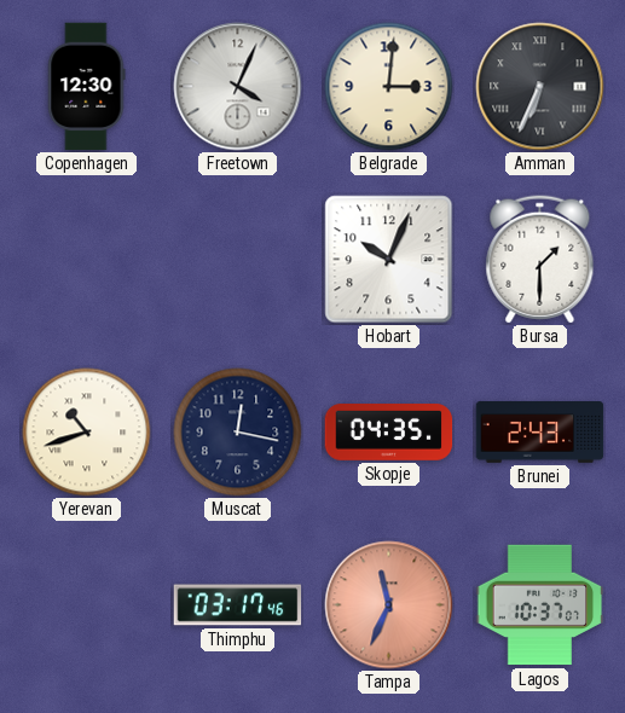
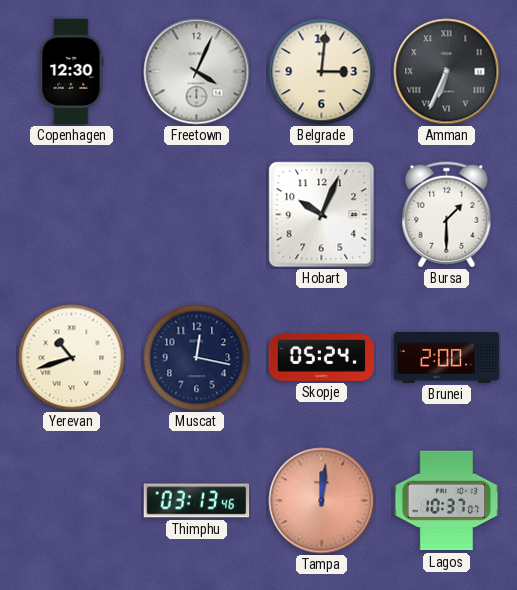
Skopje: 04:35 -> 05:24
Brunei: 2:43 -> 2:00
Thimphu: 03:17 -> 03:13
Tampa: 11:34 -> 12:01
